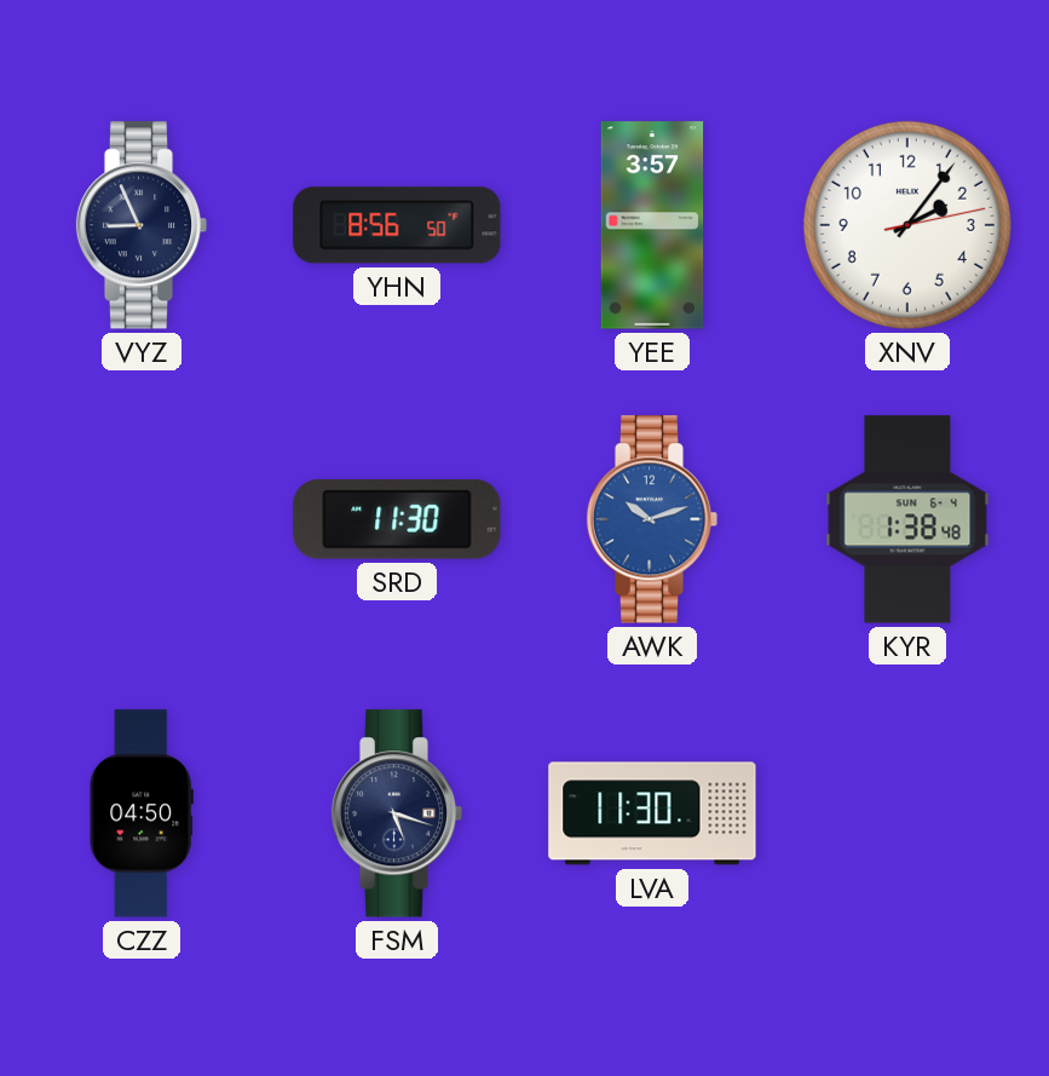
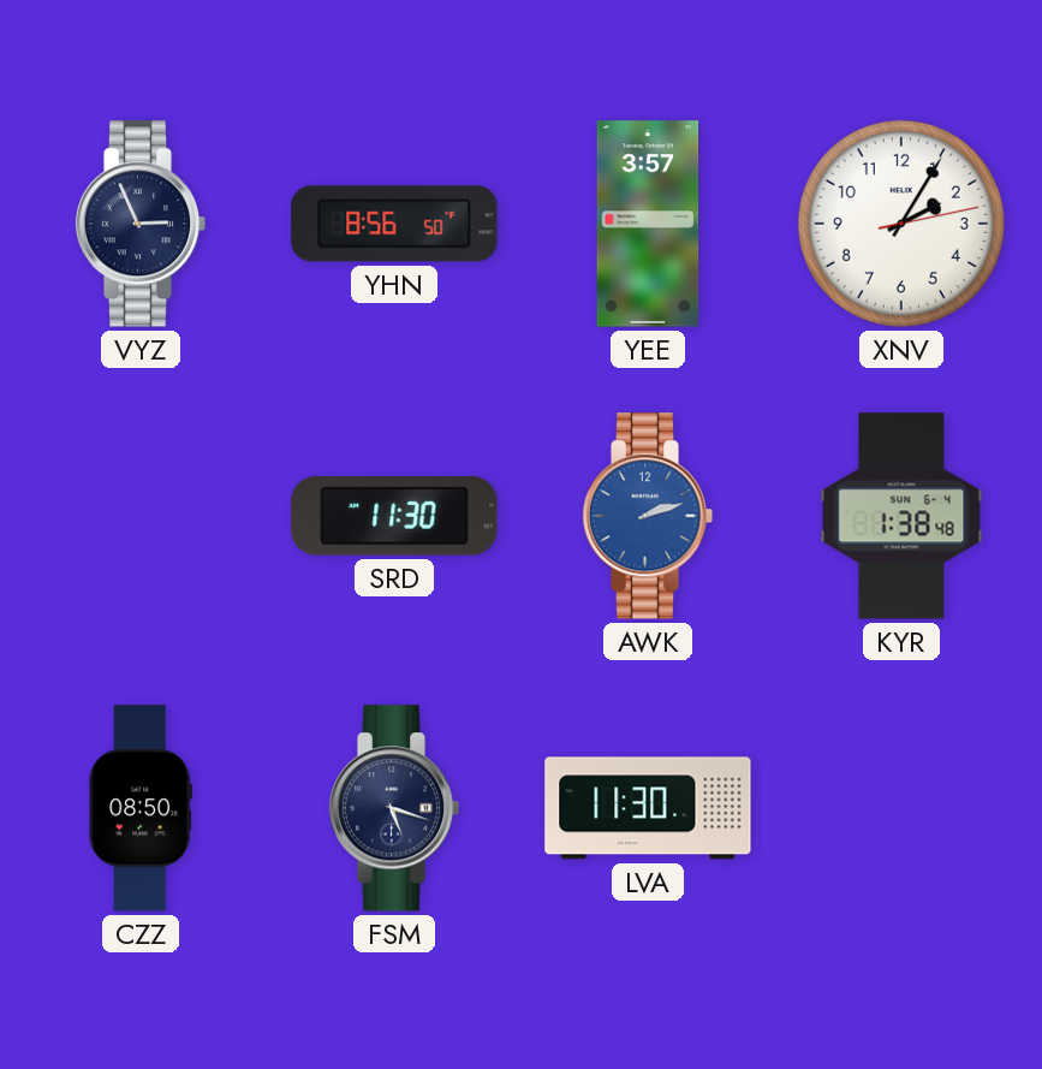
VYZ: 8:56 -> 2:56
XNV: 2:06 -> 2:05
AWK: 10:12 -> 2:12
CZZ: 04:50 -> 08:50
